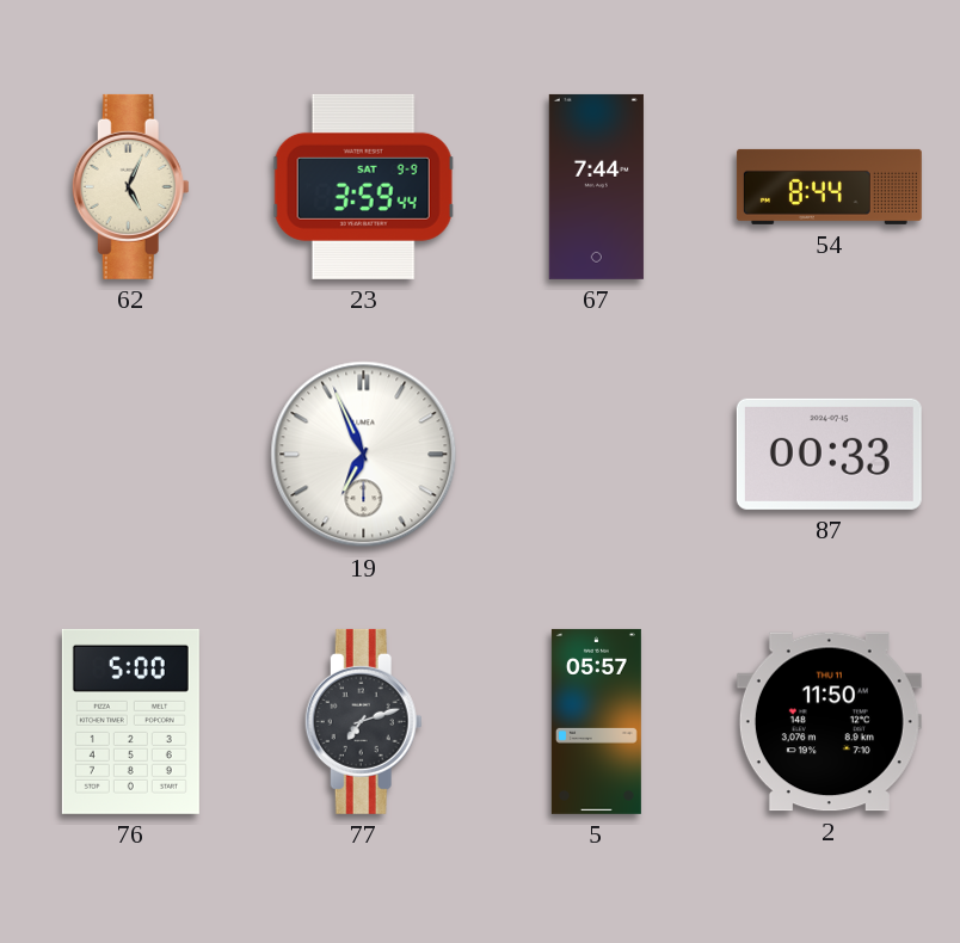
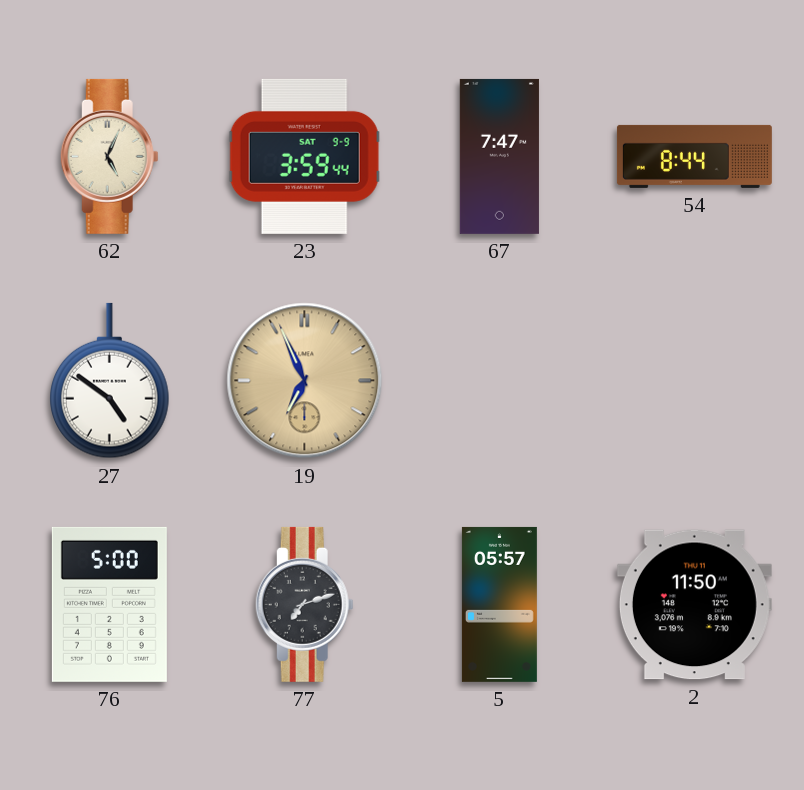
67: 7:44 -> 7:47
27: none -> 4:51
19 dial: white -> champagne
87: 00:33 -> none
